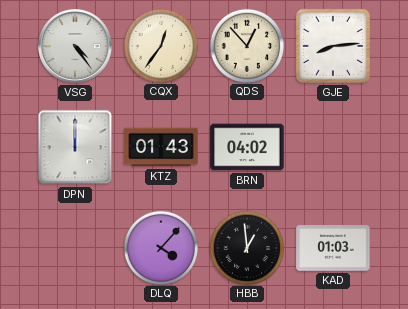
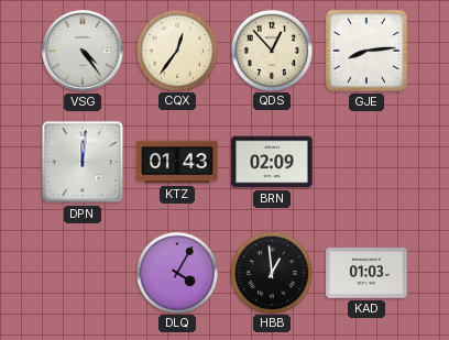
DPN: 12:00 -> 12:01
BRN: 04:02 -> 02:09
DLQ: 4:07 -> 4:05
